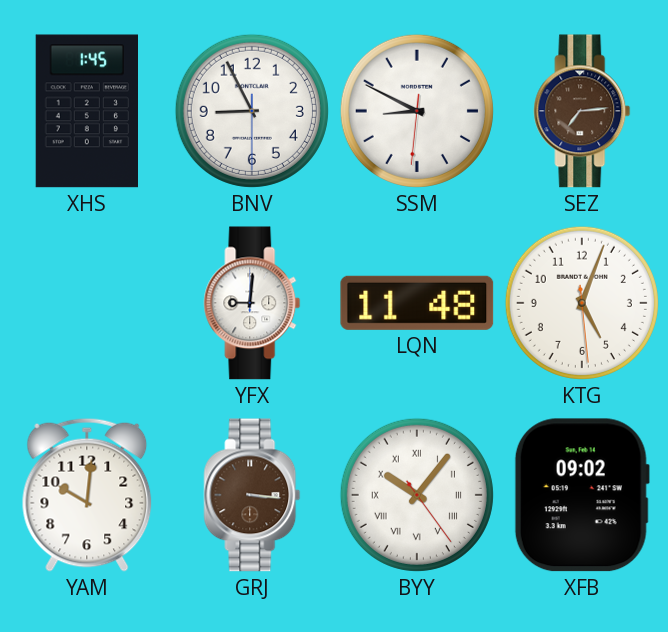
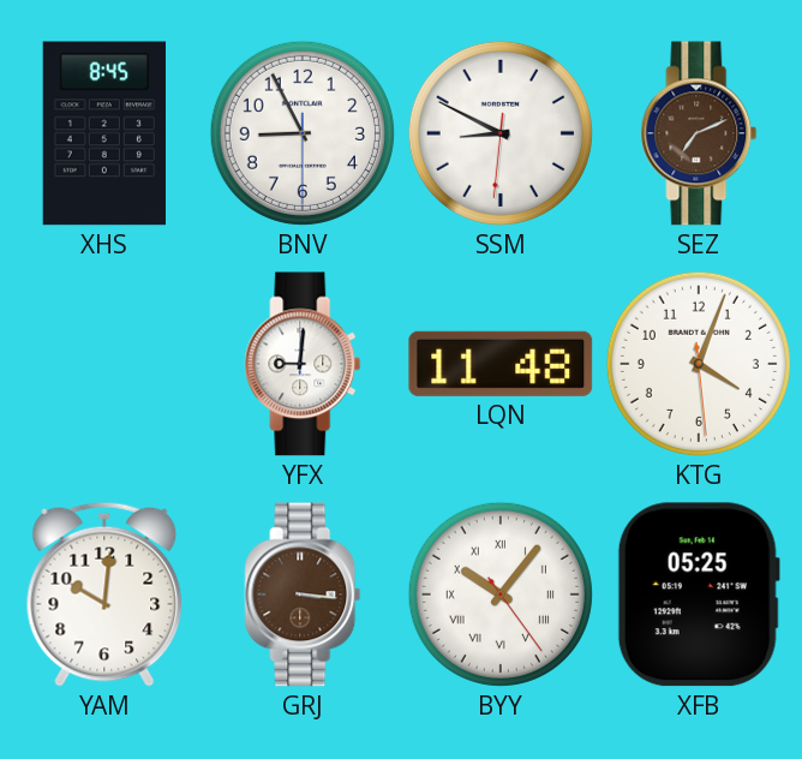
XHS: 1:45 -> 8:45
SEZ: 7:14 -> 7:11
KTG: 5:03 -> 4:03
XFB: 09:02 -> 05:25
